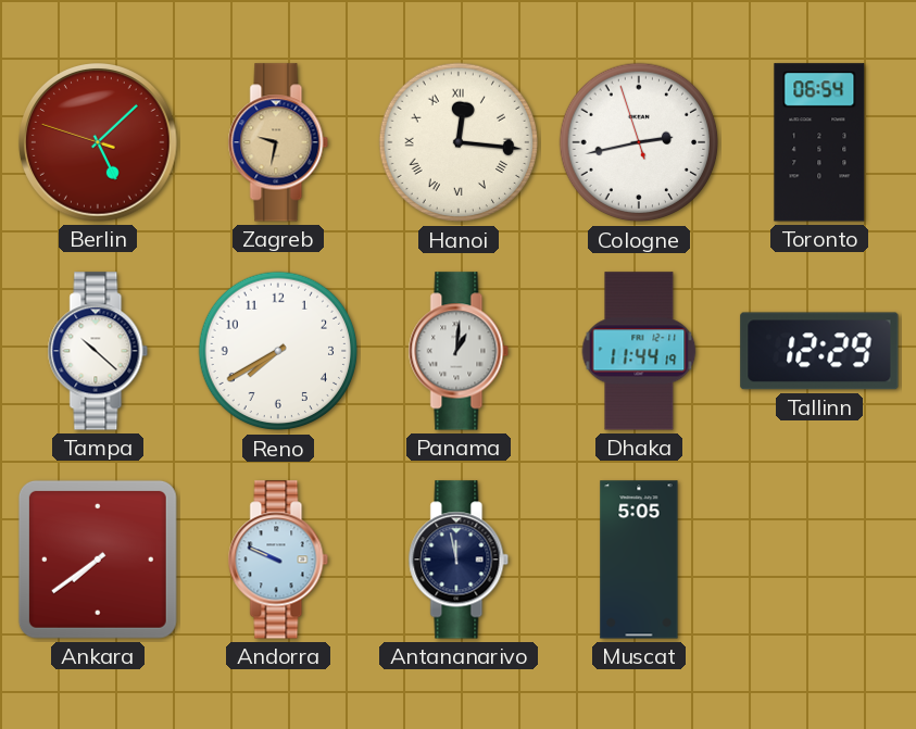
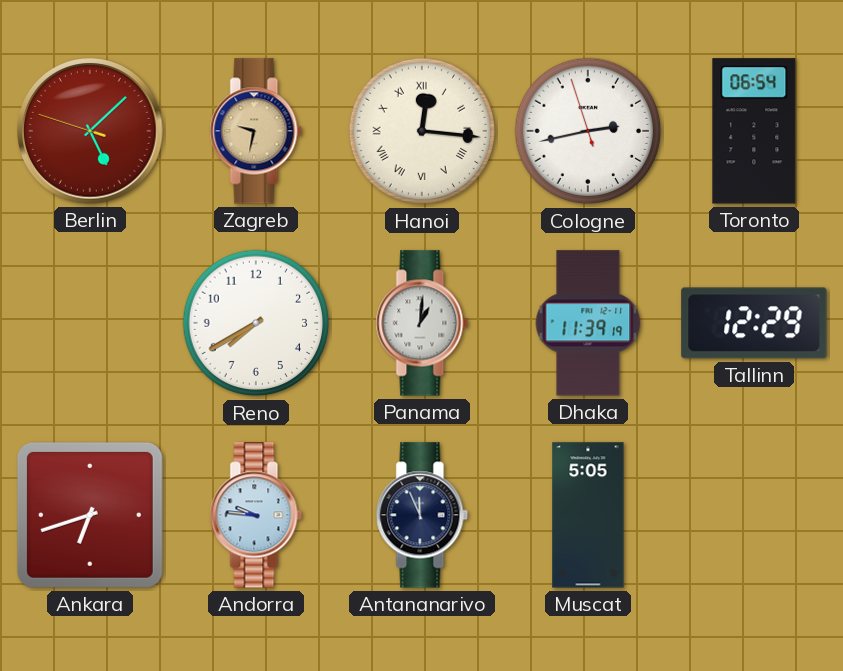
Tampa: 10:22 -> none
Dhaka: 11:44 -> 11:39
Ankara: 7:39 -> 6:42
Andorra: 9:49 -> 9:46
Antananarivo: 11:58 -> 11:56
